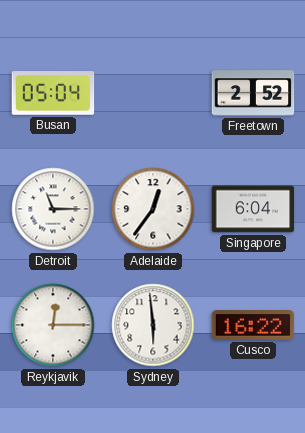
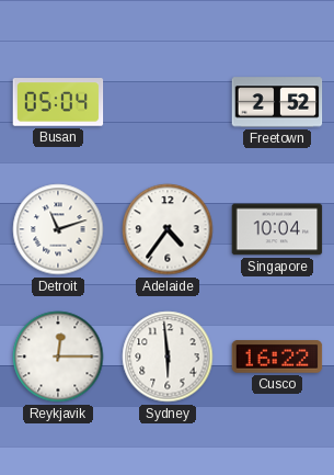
Detroit: 11:15 -> 11:12
Adelaide: 12:36 -> 4:36
Singapore: 6:04 -> 10:04
